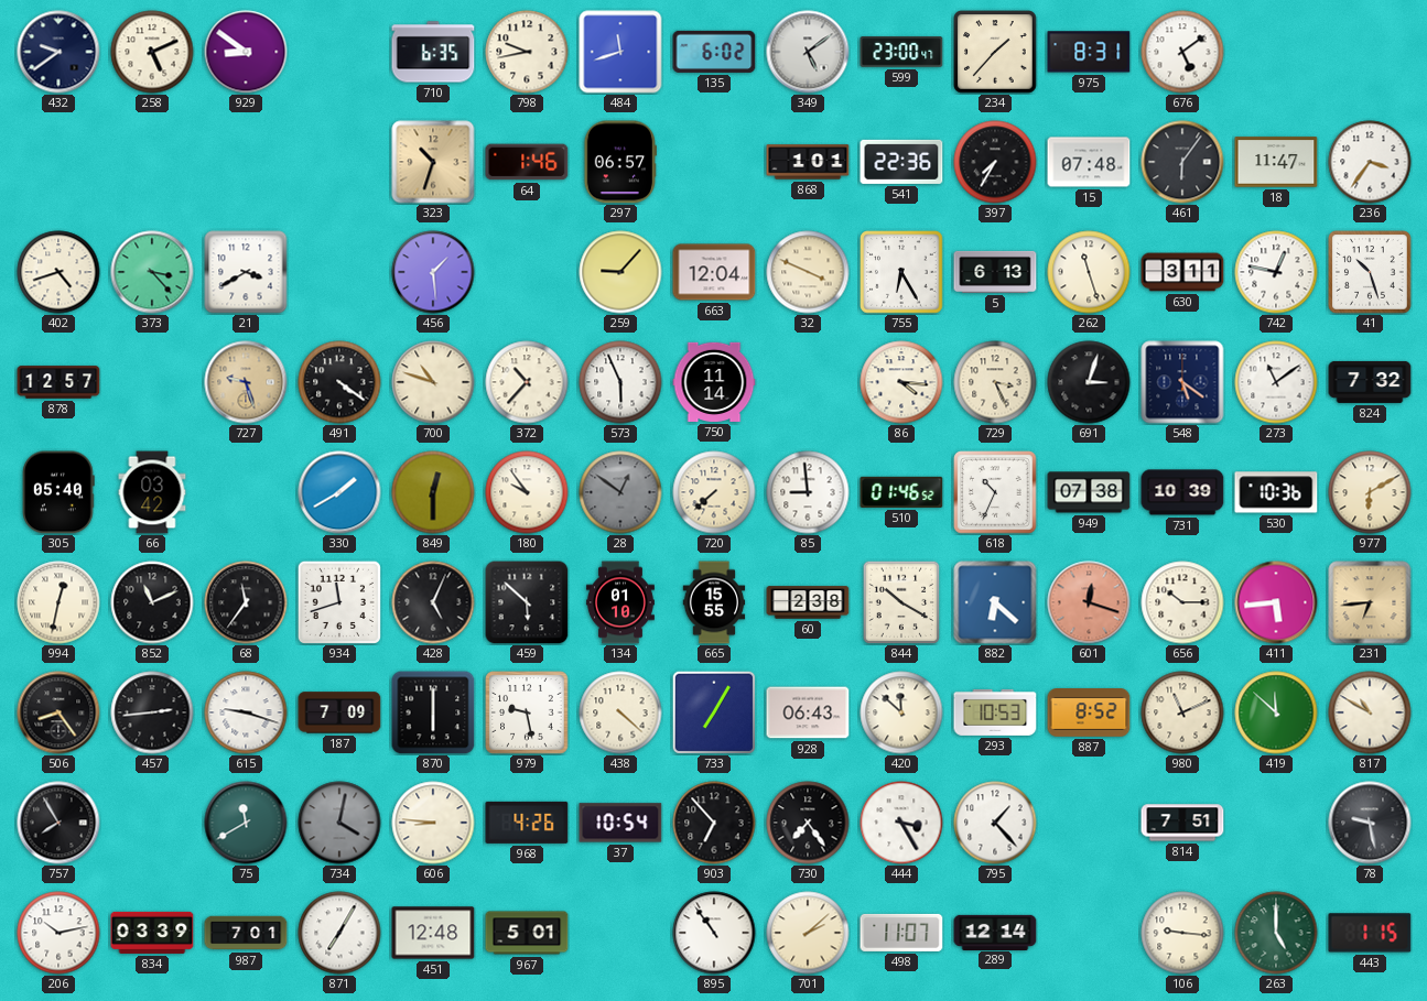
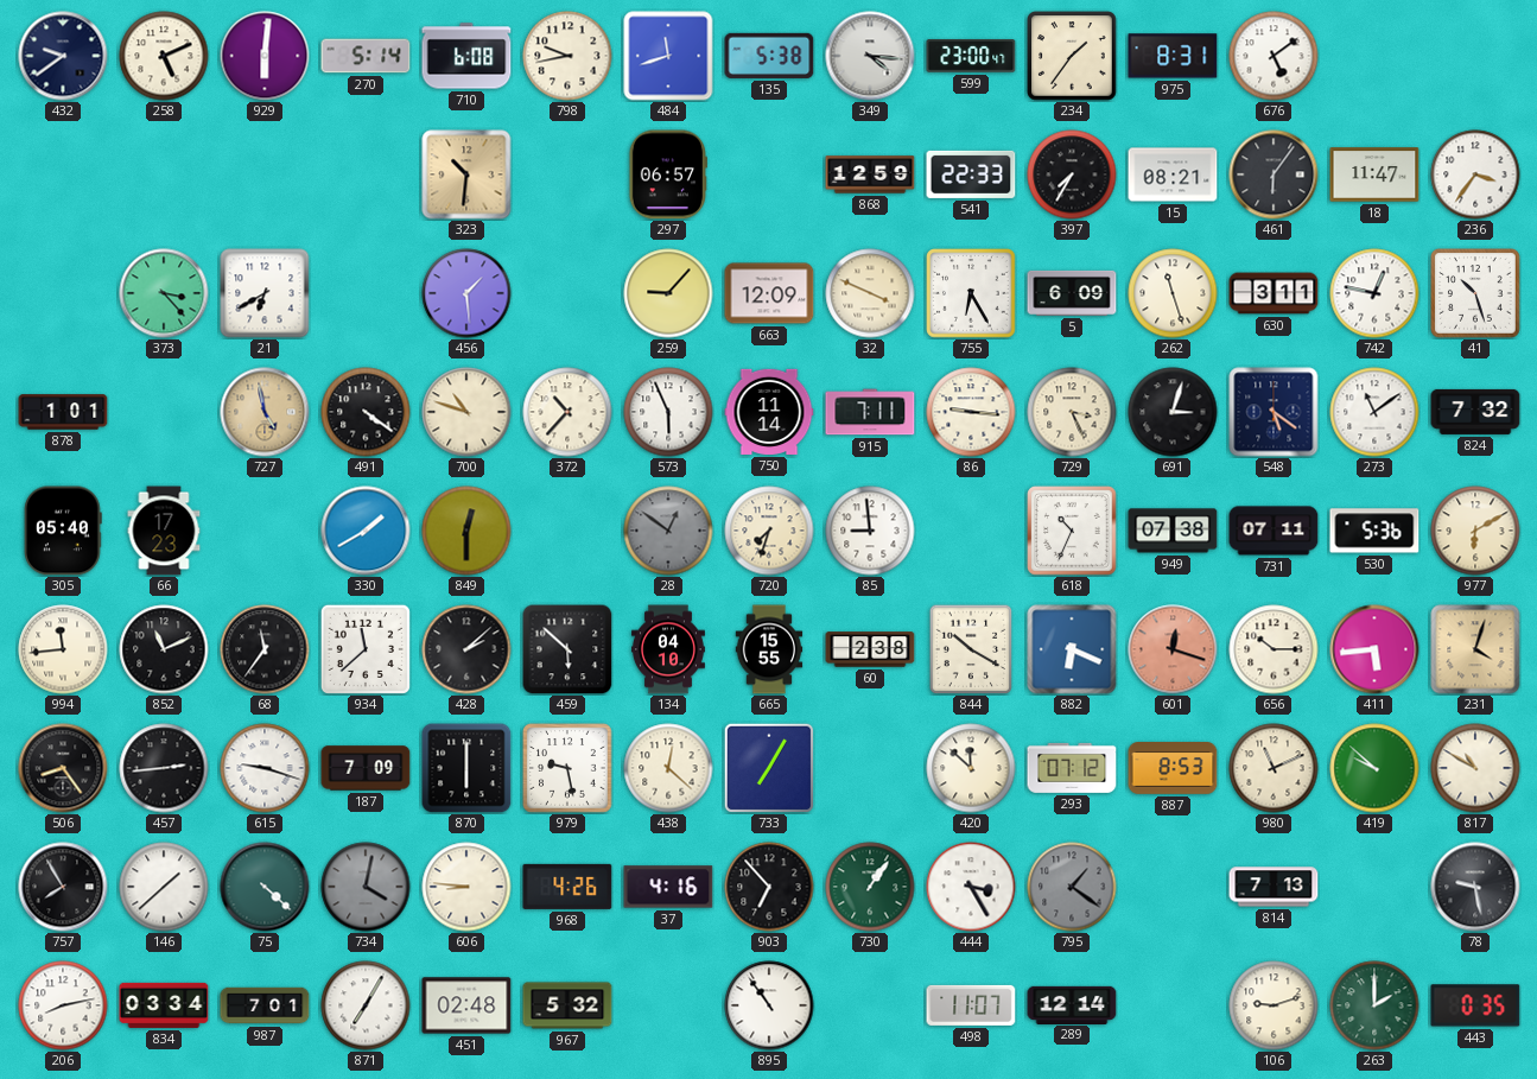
929: 8:51 -> 6:01
270: none -> 5:14
710: 6:35 -> 6:08
135: 6:02 -> 5:38
349: 5:09 -> 4:16
234: 1:37 -> 1:36
323: 10:33 -> 10:31
64: 1:46 -> none
868: 1:01 -> 12:59
541: 22:36 -> 22:33
15: 07:48 -> 08:21
402: 4:42 -> none
21: 3:40 -> 6:40
663: 12:04 -> 12:09
5: 6:13 -> 6:09
878: 12:57 -> 1:01
727: 9:27 -> 4:58
915: none -> 7:11
86: 4:16 -> 9:16
66: 03:42 -> 17:23
180: 9:54 -> none
720: 7:38 -> 7:33
510: 01:46 -> none
731: 10:39 -> 07:11
530: 10:36 -> 5:36
994: 12:32 -> 11:44
934: 11:42 -> 11:38
428: 5:04 -> 2:08
134: 01:10 -> 04:10
882: 6:22 -> 6:19
231: 6:44 -> 4:03
438: 4:22 -> 12:22
928: 06:43 -> none
293: 10:53 -> 07:12
887: 8:52 -> 8:53
419: 11:52 -> 9:52
146: none -> 1:38
75: 11:40 -> 4:22
37: 10:54 -> 4:16
730: 7:24 -> 1:06
730 dial: black -> green
795: 1:23 -> 1:21
795 dial: white -> grey
814: 7:51 -> 7:13
206: 10:13 -> 8:13
834: 03:39 -> 03:34
451: 12:48 -> 02:48
967: 5:01 -> 5:32
701: 2:08 -> none
106: 9:16 -> 9:12
263: 5:00 -> 2:00
443: 1:15 -> 0:35
